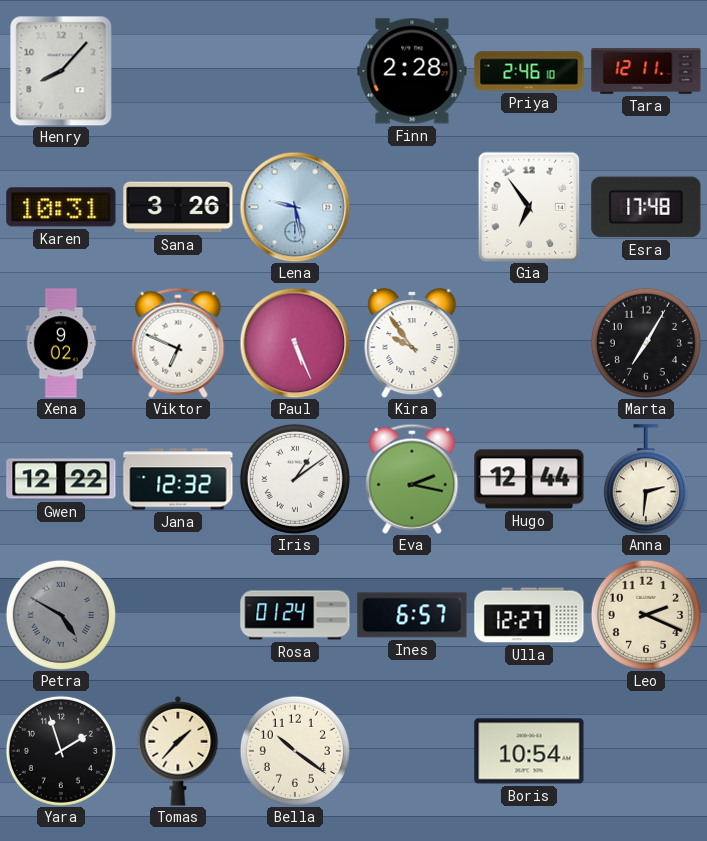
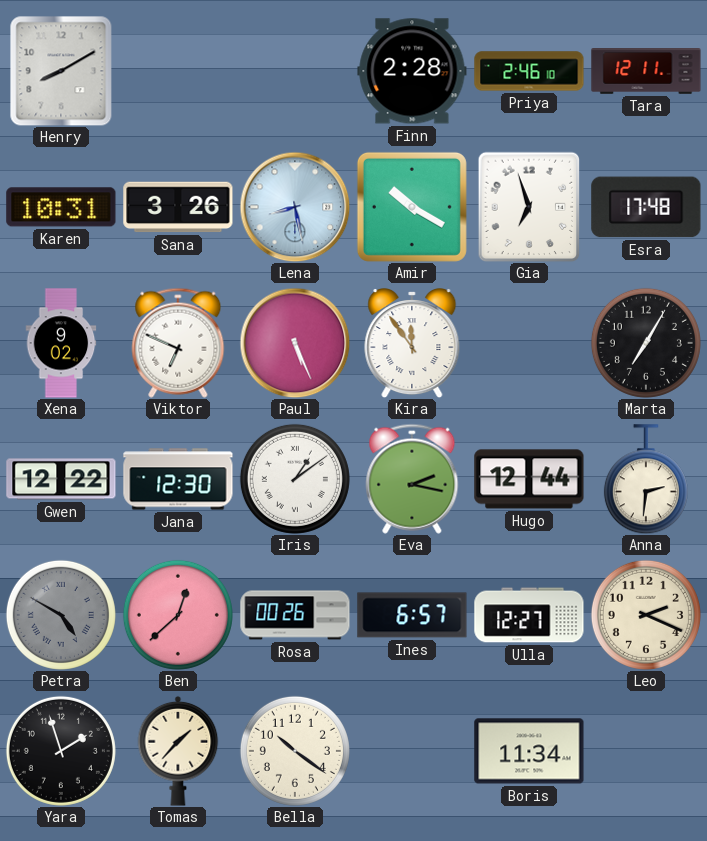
Henry: 8:07 -> 8:10
Lena: 9:28 -> 8:28
Amir: none -> 10:20
Gia: 6:54 -> 6:57
Kira: 9:54 -> 11:54
Jana: 12:32 -> 12:30
Ben: none -> 12:38
Rosa: 01:24 -> 00:26
Boris: 10:54 -> 11:34
